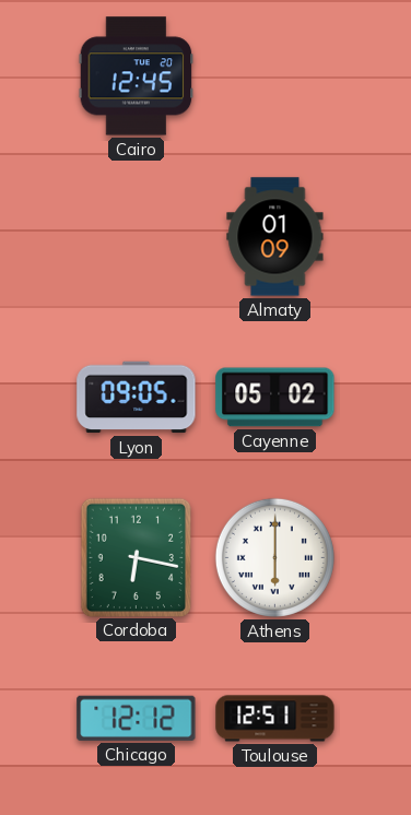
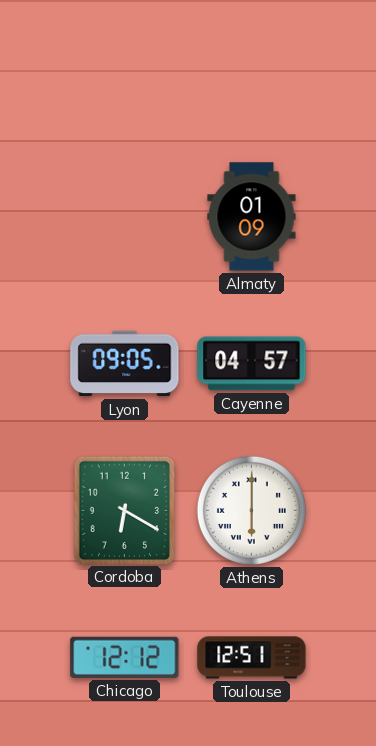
Cairo: 12:45 -> none
Cayenne: 05:02 -> 04:57
Cordoba: 6:17 -> 6:20
